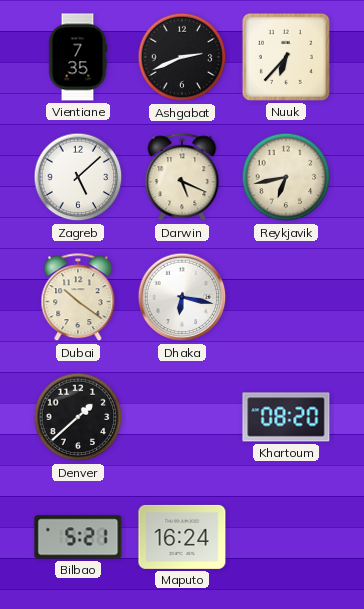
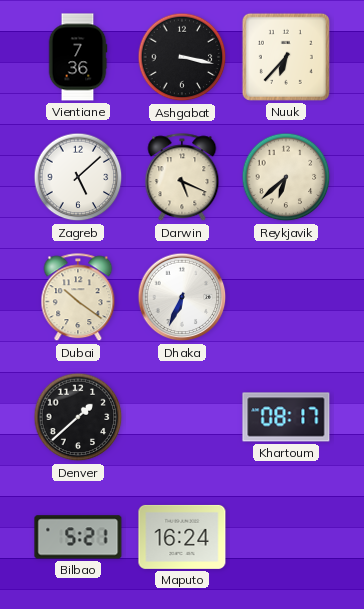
Vientiane: 7:35 -> 7:36
Ashgabat: 2:41 -> 3:17
Reykjavik: 6:43 -> 6:38
Dhaka: 6:17 -> 6:34
Khartoum: 08:20 -> 08:17
